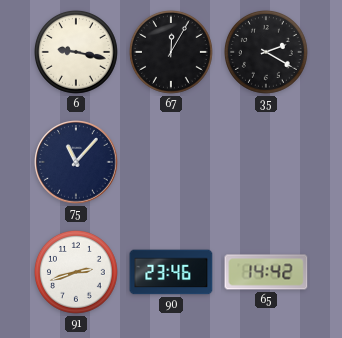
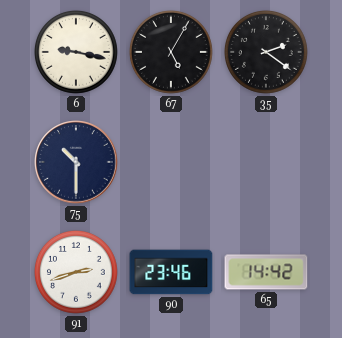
67: 12:05 -> 5:05
35: 2:20 -> 2:21
75: 11:07 -> 10:30
